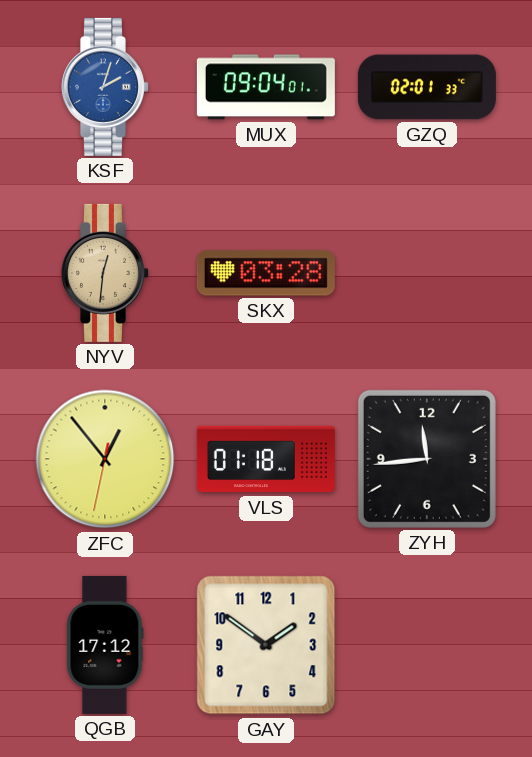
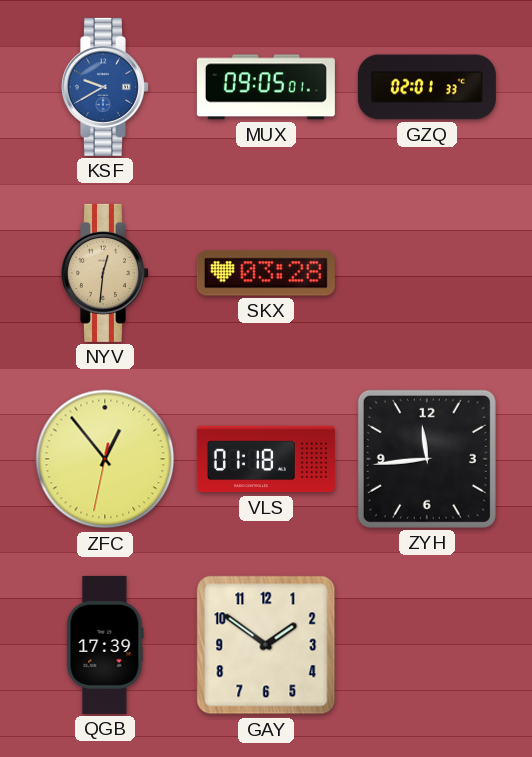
KSF: 2:03 -> 9:40
MUX: 09:04 -> 09:05
QGB: 17:12 -> 17:39
